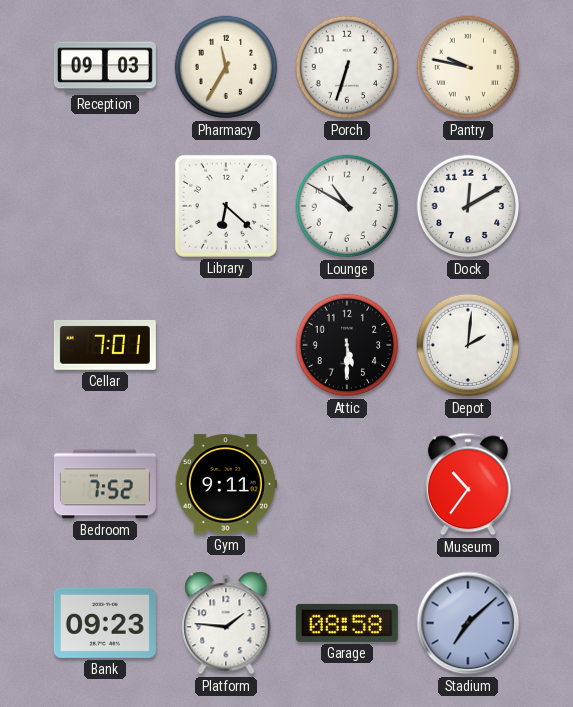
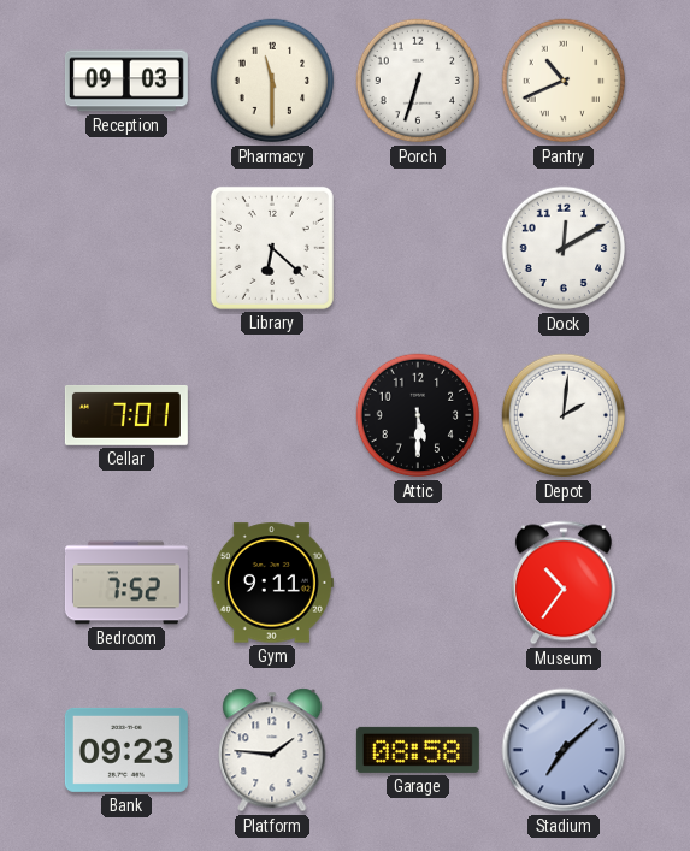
Pharmacy: 11:35 -> 11:30
Pantry: 9:47 -> 10:41
Lounge: 10:50 -> none
